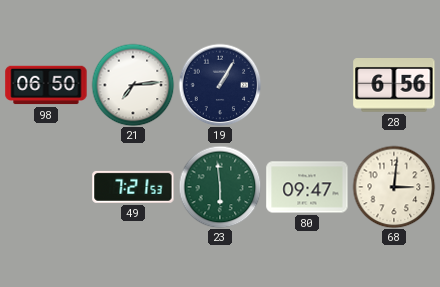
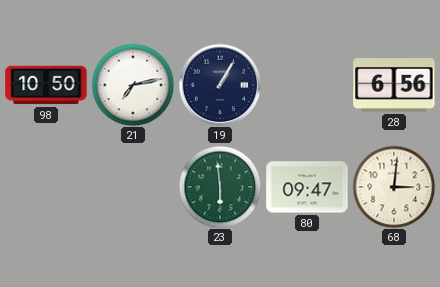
98: 06:50 -> 10:50
21: 7:14 -> 7:13
49: 7:21 -> none
